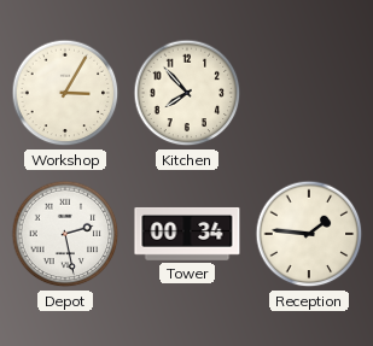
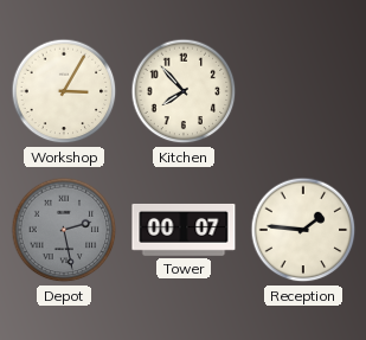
Depot dial: white -> grey
Tower: 00:34 -> 00:07
